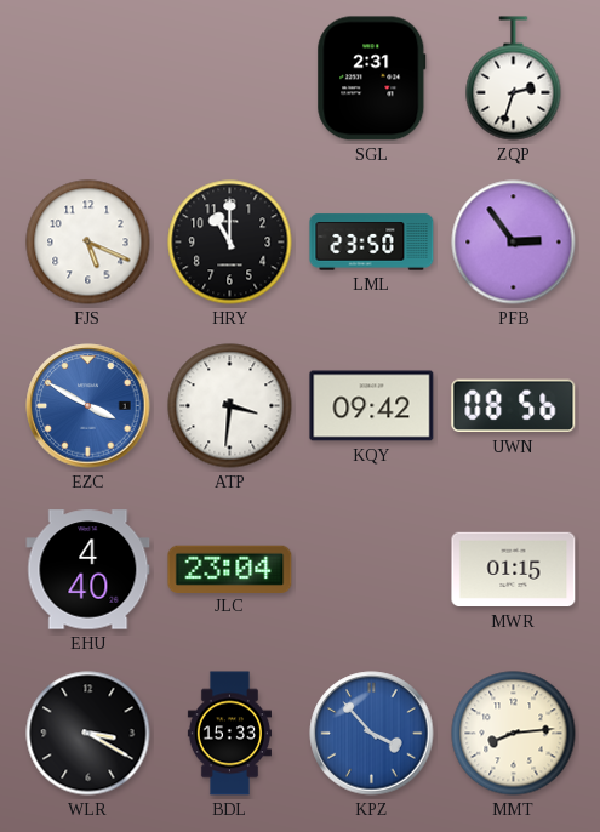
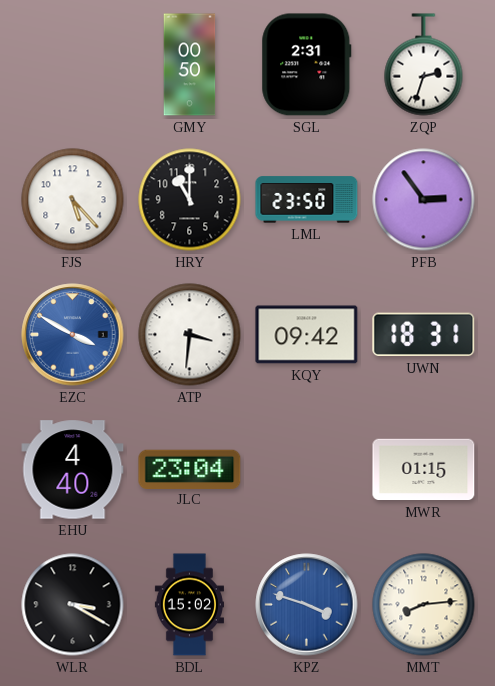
GMY: none -> 00:50
FJS: 5:19 -> 5:23
UWN: 08:56 -> 18:31
BDL: 15:33 -> 15:02
KPZ: 3:53 -> 3:48
